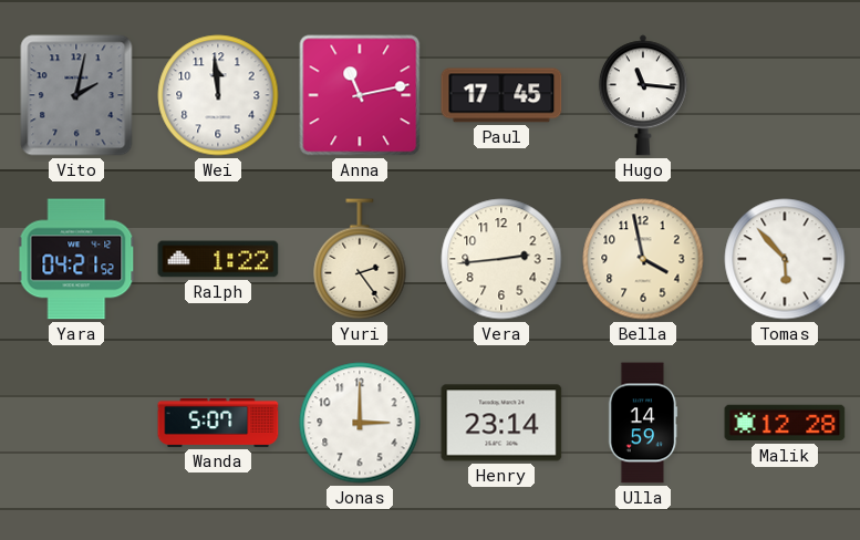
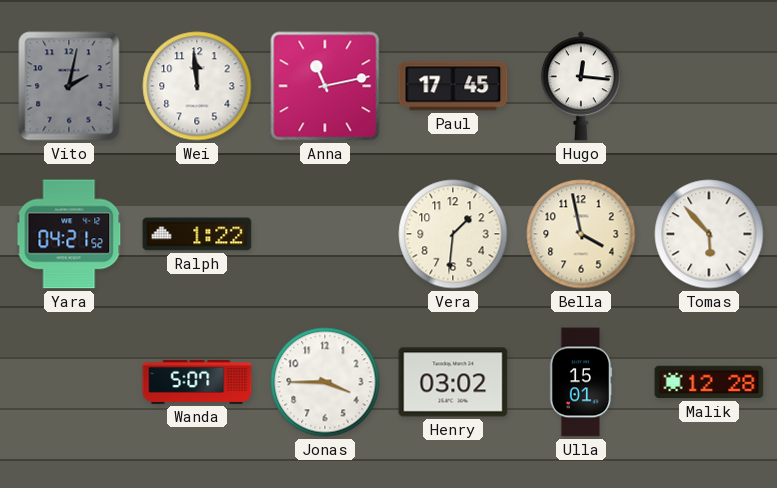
Hugo: 11:16 -> 12:16
Yuri: 2:24 -> none
Vera: 2:44 -> 1:31
Jonas: 3:00 -> 3:45
Henry: 23:14 -> 03:02
Ulla: 14:59 -> 15:01
